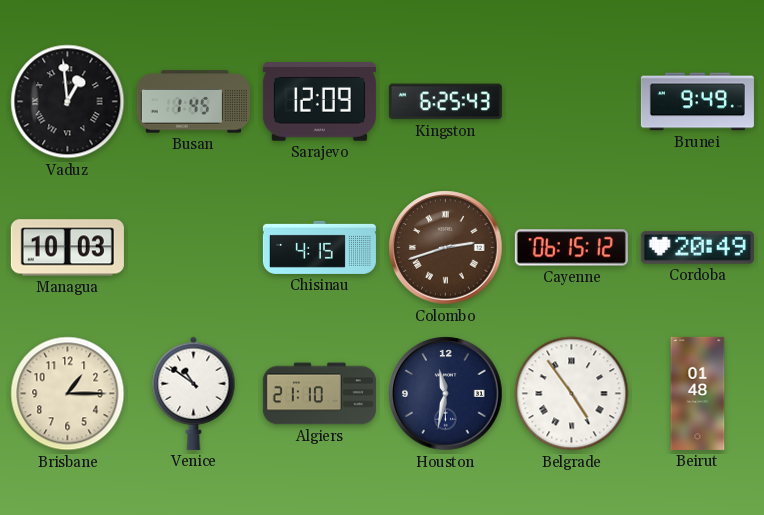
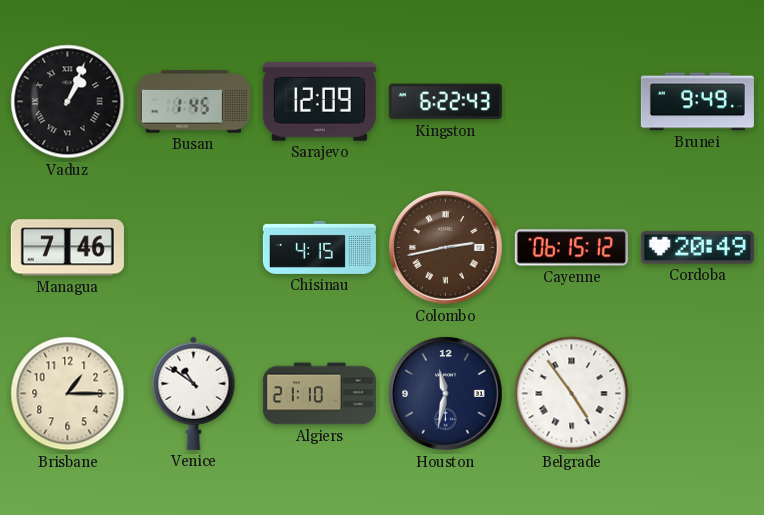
Vaduz: 12:59 -> 1:04
Kingston: 6:25 -> 6:22
Managua: 10:03 -> 7:46
Colombo: 2:42 -> 2:43
Beirut: 01:48 -> none
